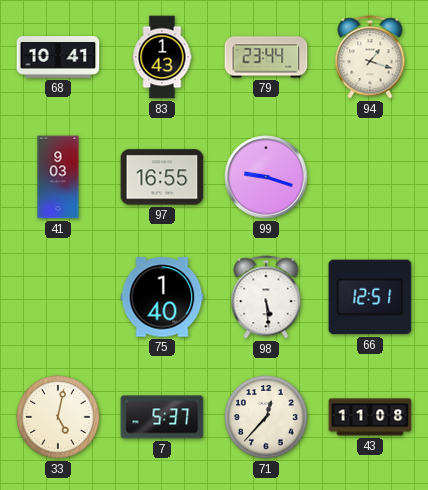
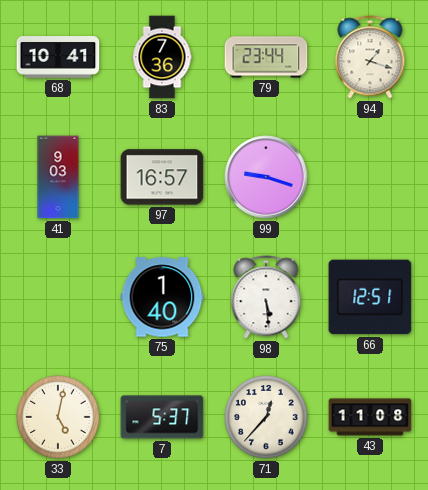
83: 1:43 -> 7:36
97: 16:55 -> 16:57
